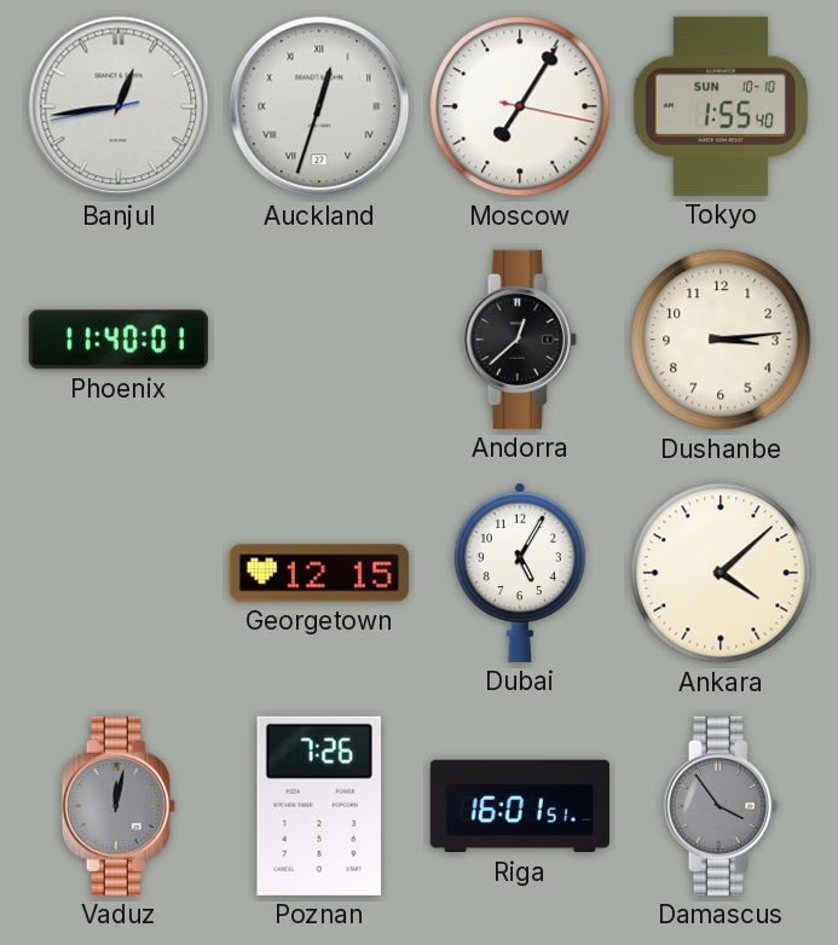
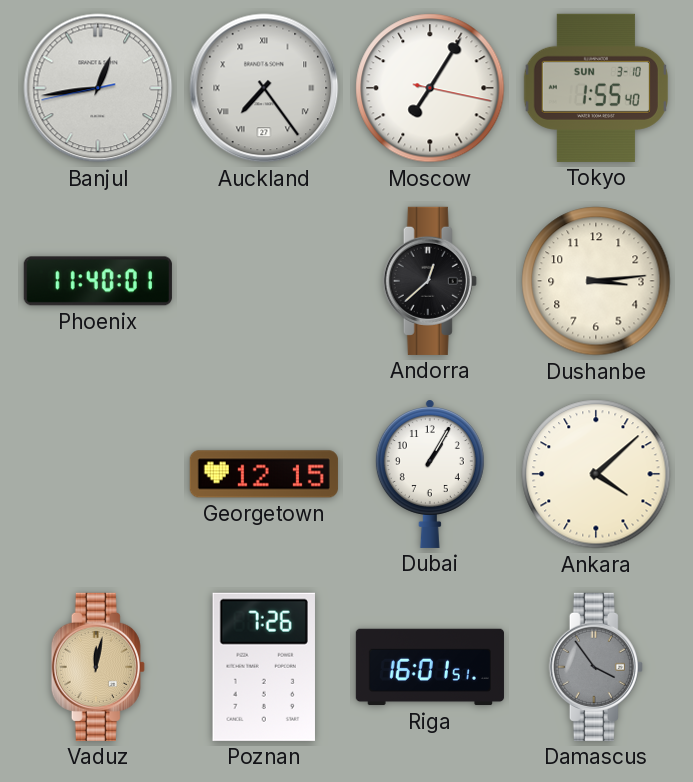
Auckland: 12:33 -> 7:24
Tokyo date: SUN 10-10 -> SUN 3-10
Dubai: 5:05 -> 1:05
Vaduz dial: grey -> champagne
